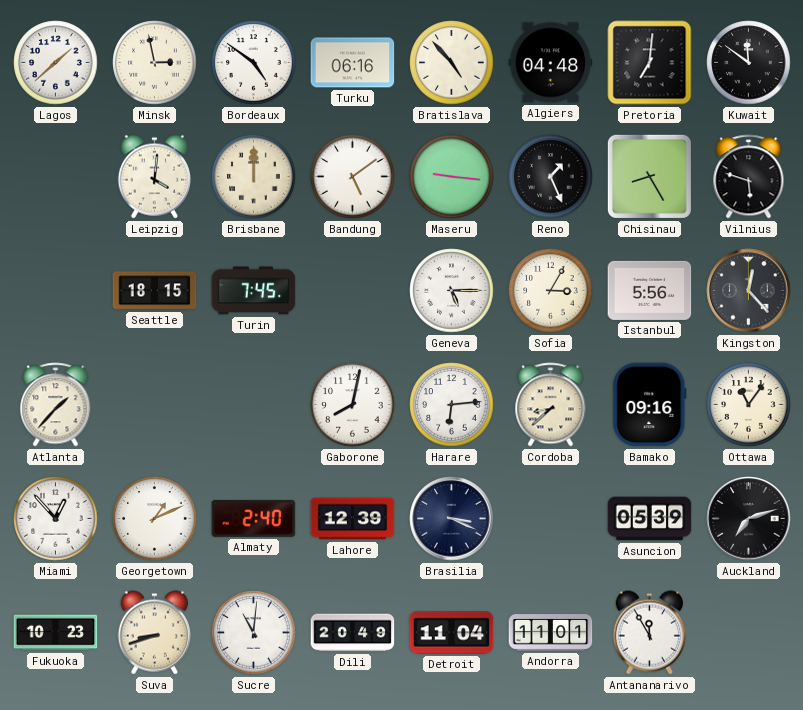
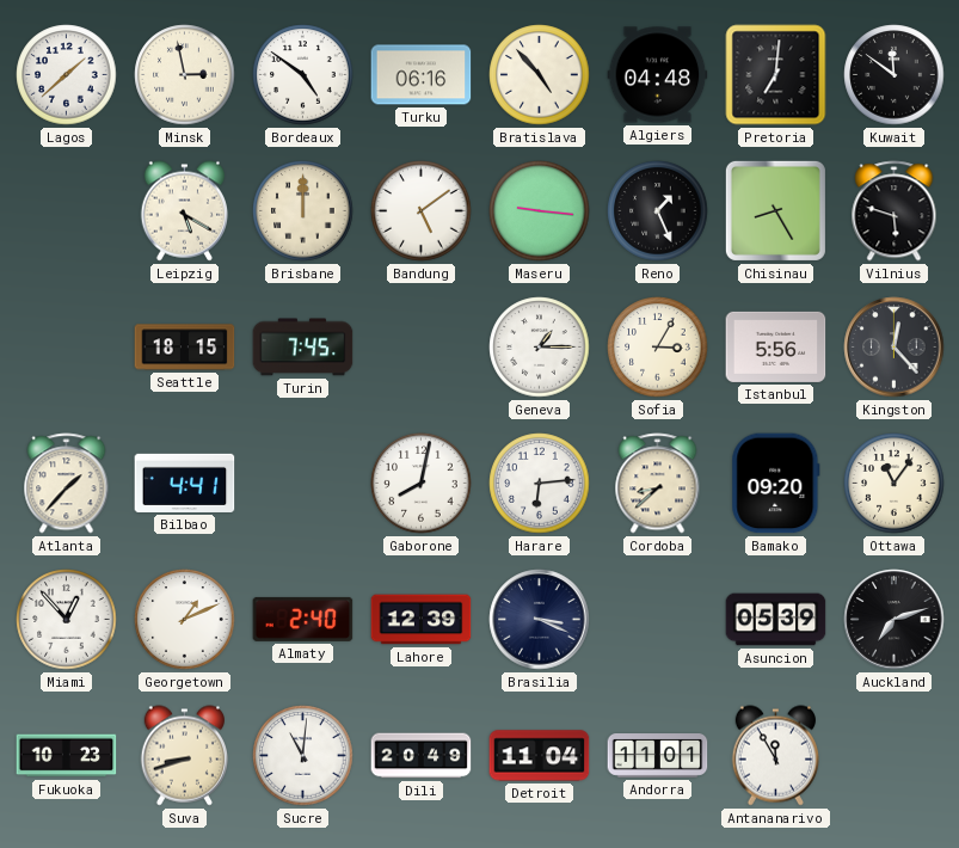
Leipzig: 4:01 -> 5:20
Geneva: 5:15 -> 1:15
Bilbao: none -> 4:41
Bamako: 09:16 -> 09:20
